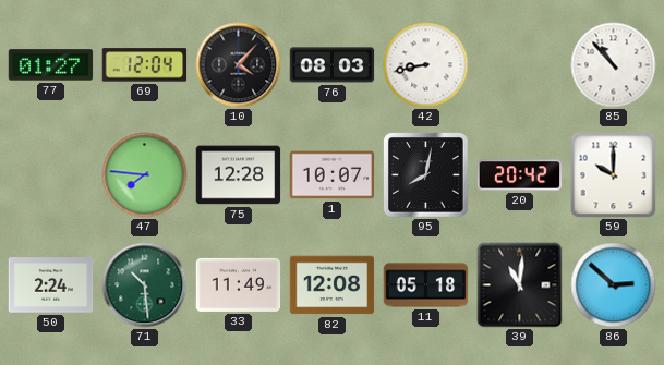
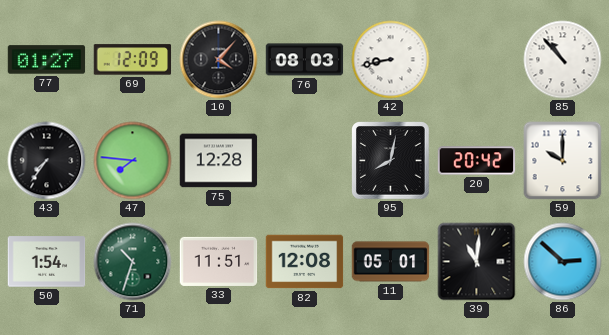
69: 12:04 -> 12:09
43: none -> 7:36
1: 10:07 -> none
50: 2:24 -> 1:54
71: 10:29 -> 10:33
33: 11:49 -> 11:51
11: 05:18 -> 05:01
